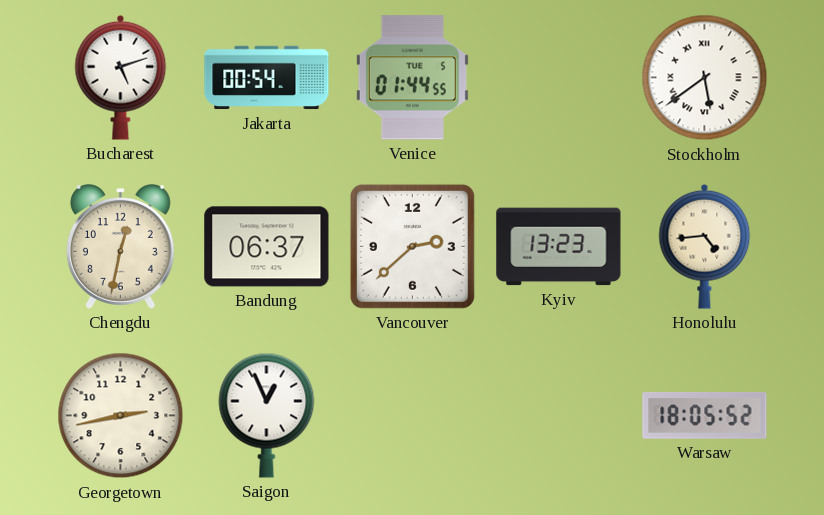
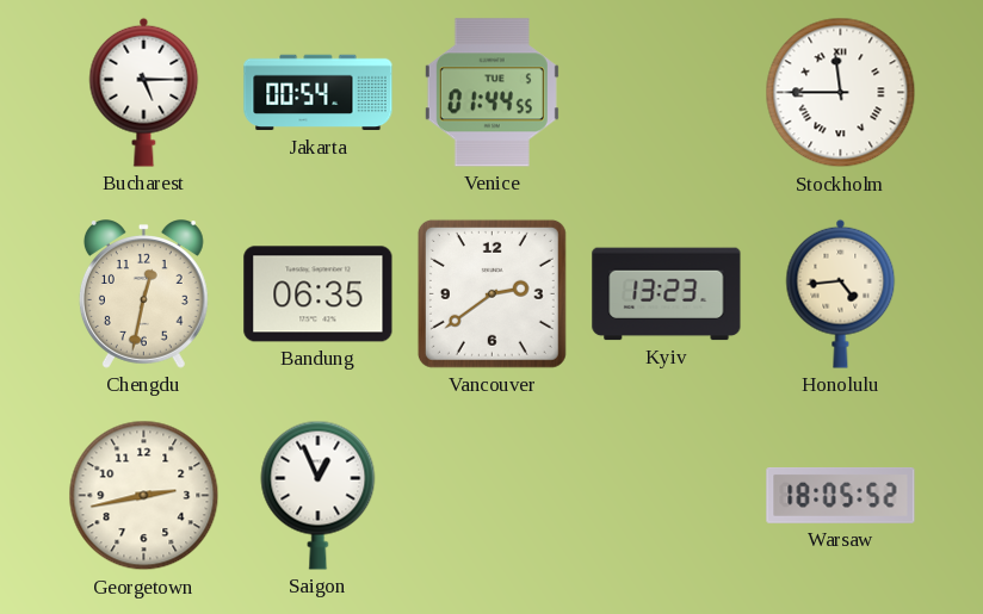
Bucharest: 5:12 -> 5:15
Stockholm: 5:39 -> 11:45
Bandung: 06:37 -> 06:35
Vancouver: 2:38 -> 2:39
